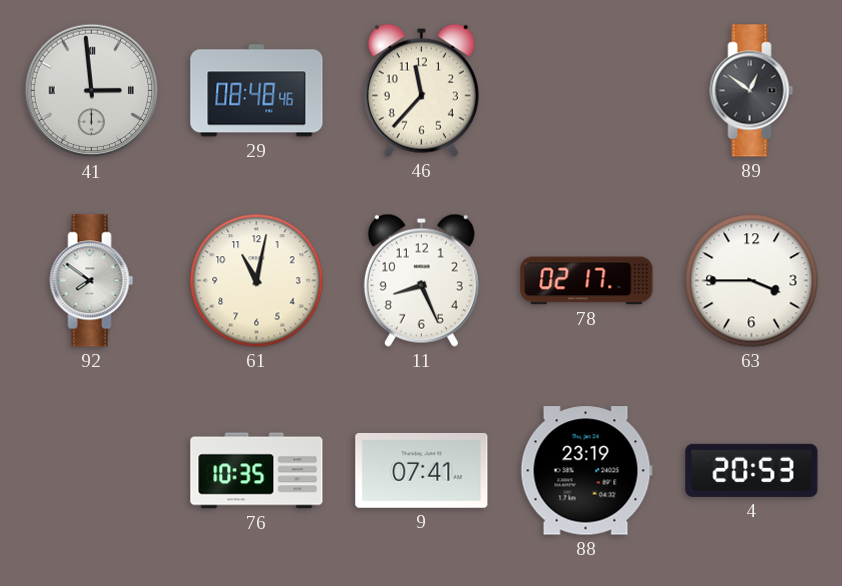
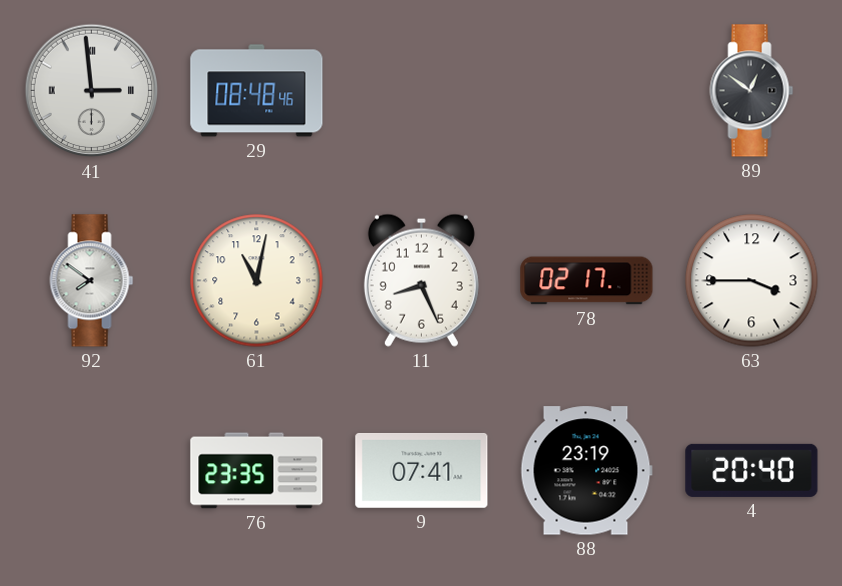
46: 11:37 -> none
76: 10:35 -> 23:35
4: 20:53 -> 20:40
